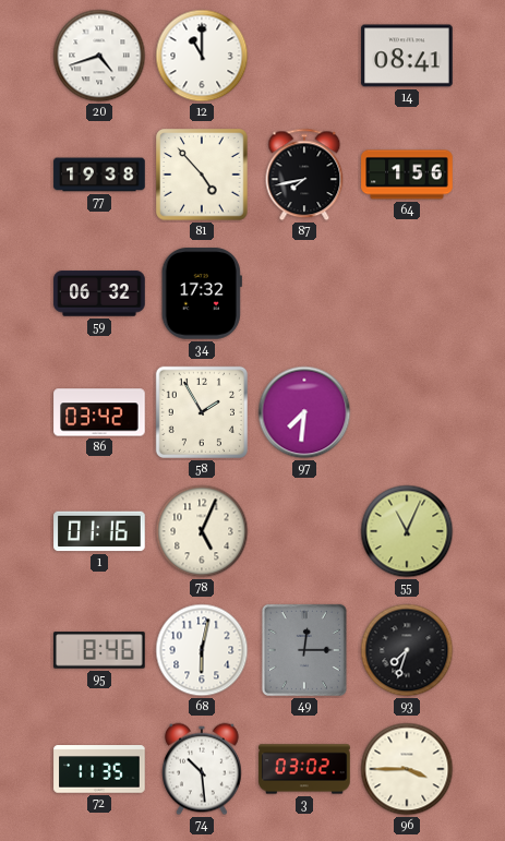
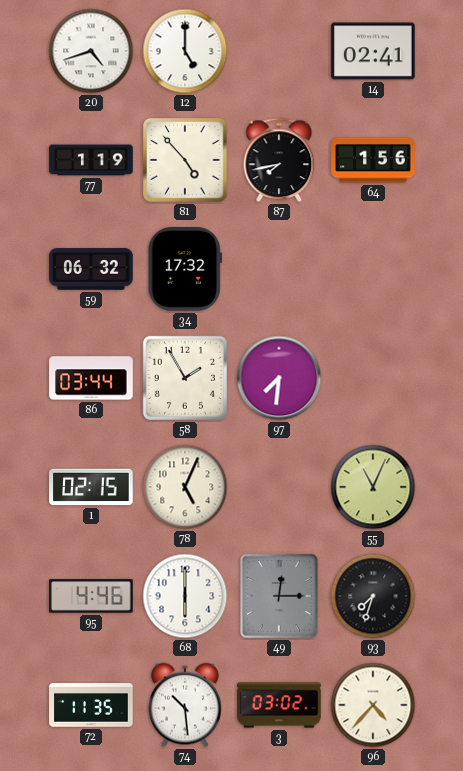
12: 11:00 -> 5:00
14: 08:41 -> 02:41
77: 19:38 -> 1:19
86: 03:42 -> 03:44
1: 01:16 -> 02:15
95: 8:46 -> 4:46
68: 6:02 -> 6:00
96: 3:45 -> 4:37
